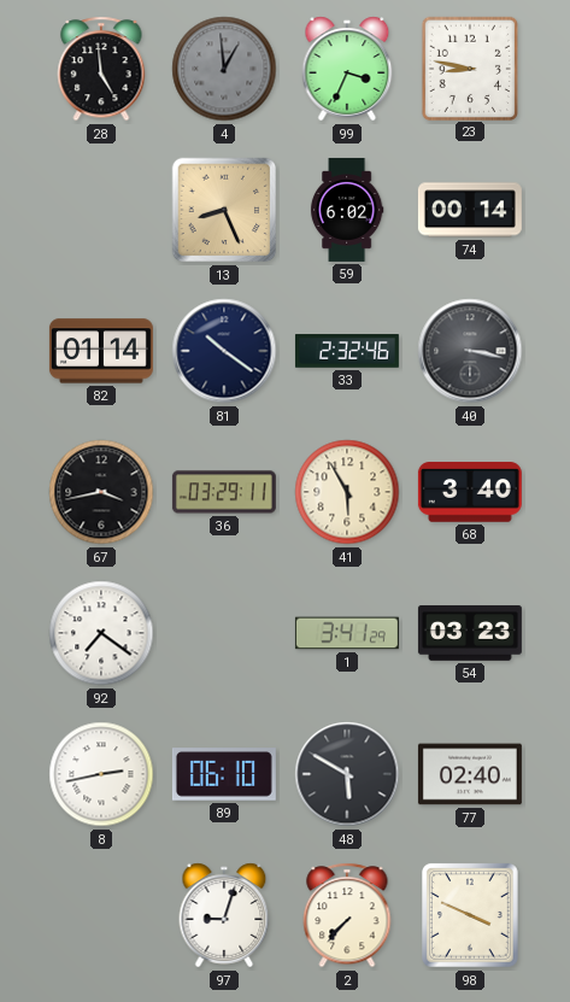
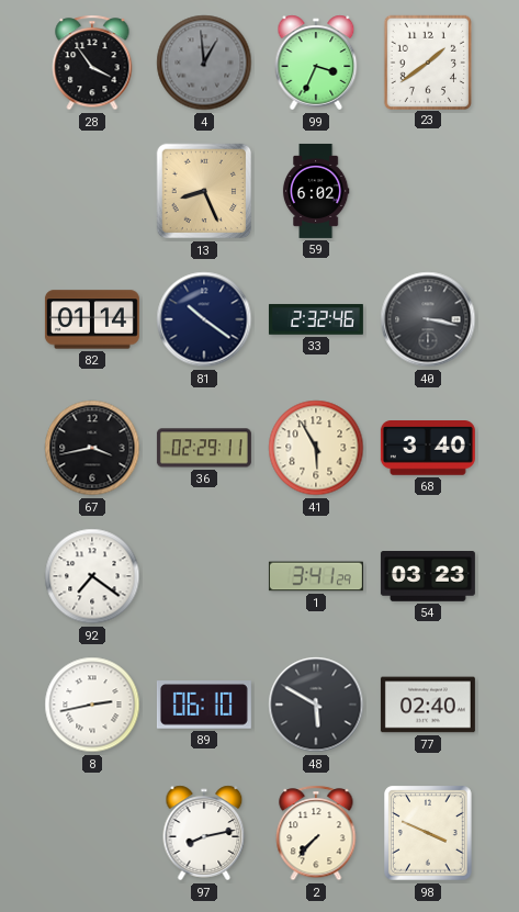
28: 4:59 -> 3:54
23: 8:47 -> 1:39
74: 00:14 -> none
36: 03:29 -> 02:29
97: 9:03 -> 8:13
